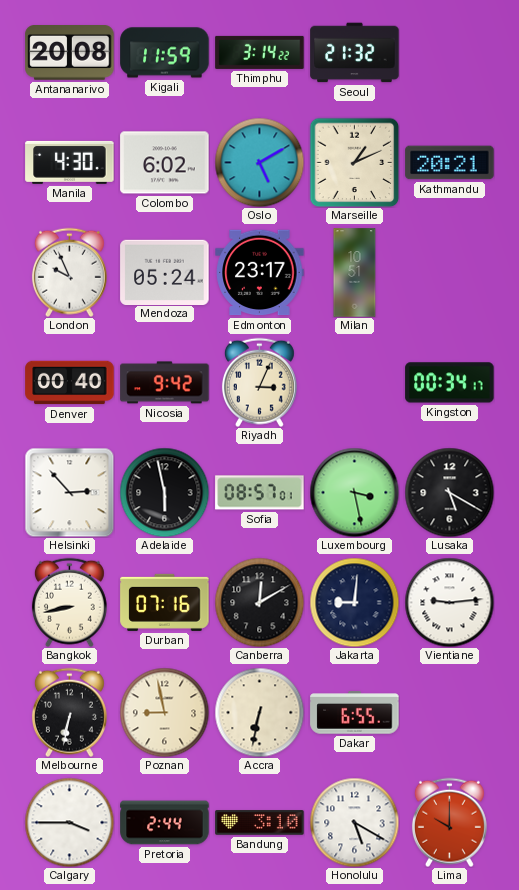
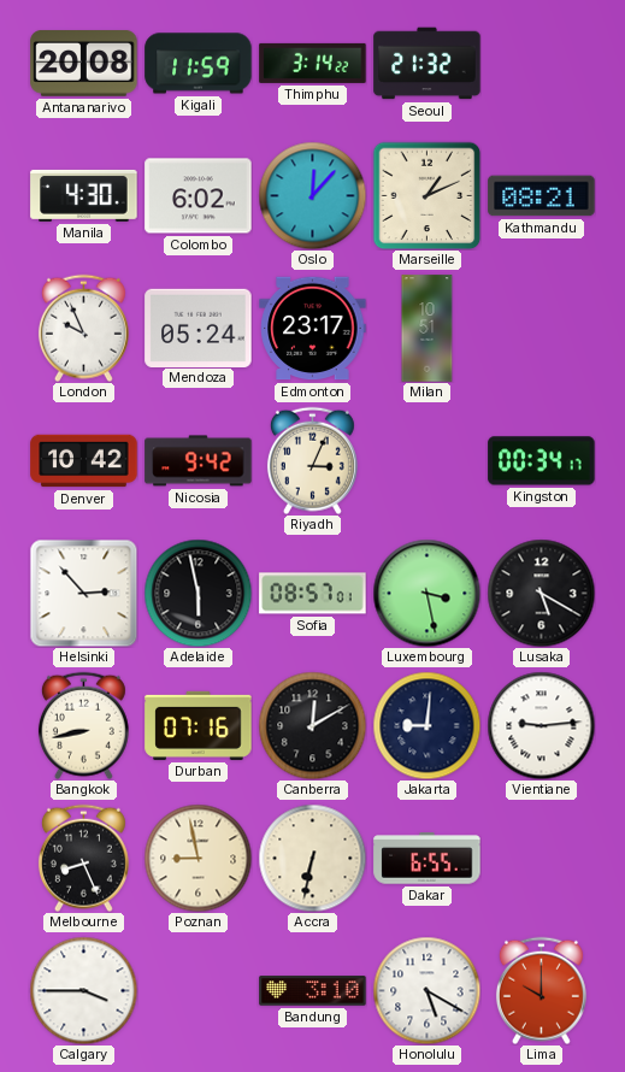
Oslo: 5:10 -> 12:07
Kathmandu: 20:21 -> 08:21
Denver: 00:40 -> 10:42
Melbourne: 6:32 -> 8:26
Pretoria: 2:44 -> none
